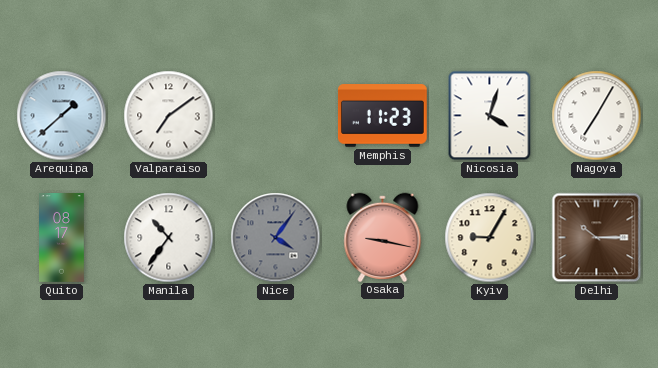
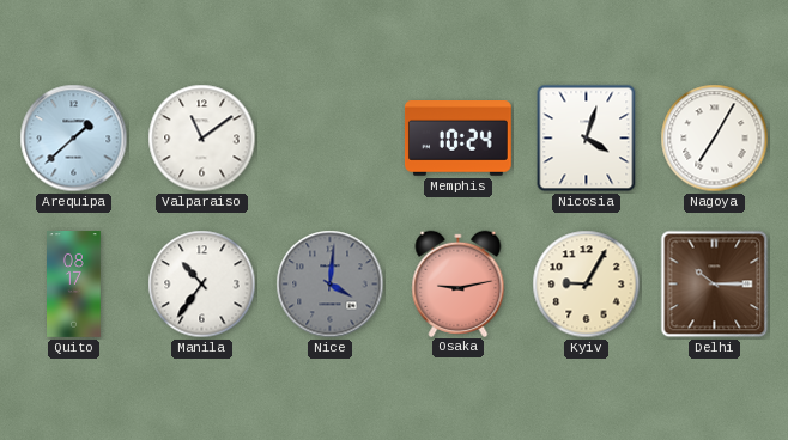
Valparaiso: 7:09 -> 11:09
Memphis: 11:23 -> 10:24
Nice: 4:06 -> 4:01
Osaka: 9:17 -> 9:13
